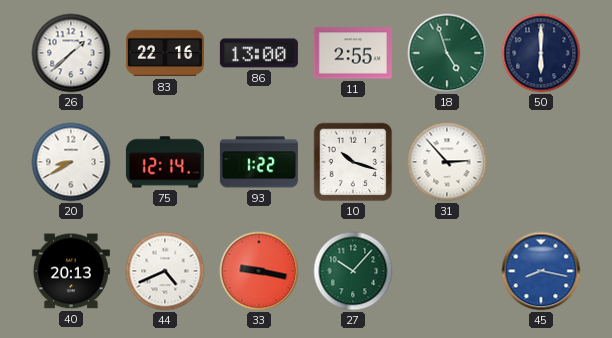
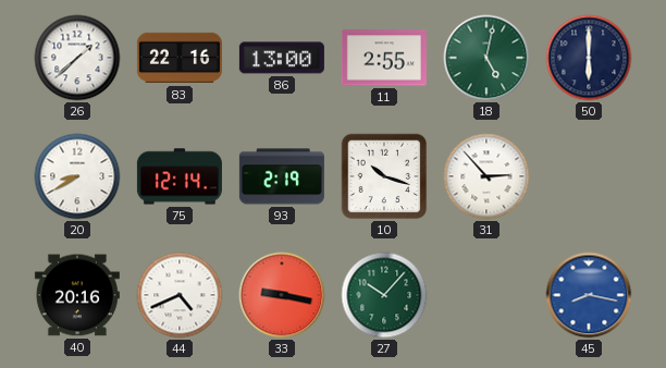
18: 4:57 -> 5:02
93: 1:22 -> 2:19
40: 20:13 -> 20:16
